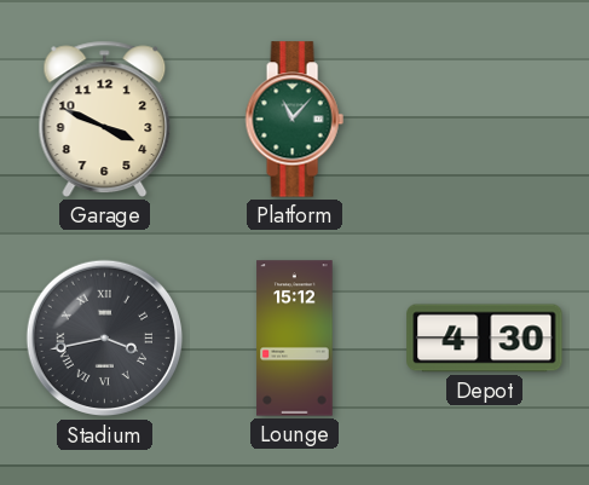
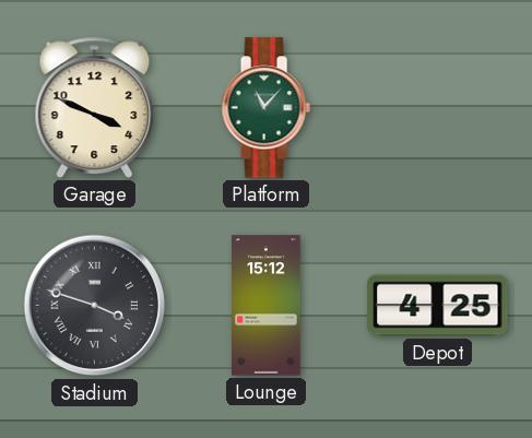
Stadium: 3:43 -> 3:48
Depot: 4:30 -> 4:25
